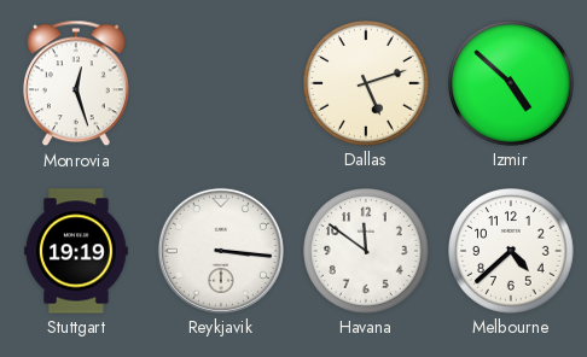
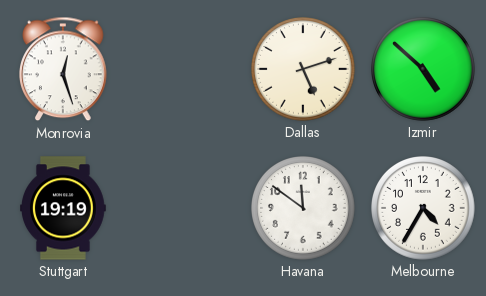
Reykjavik: 3:16 -> none
Melbourne: 4:38 -> 4:35
